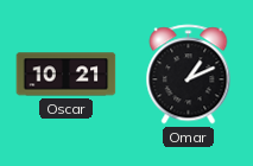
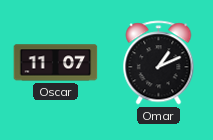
Oscar: 10:21 -> 11:07
